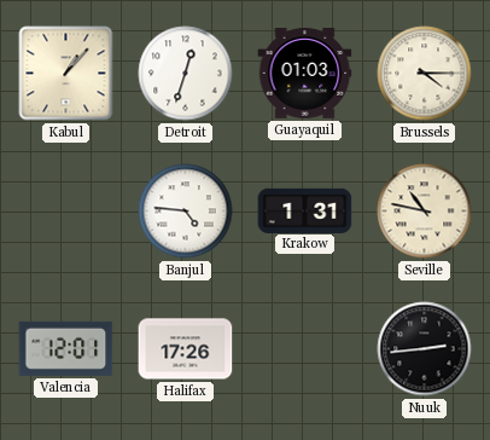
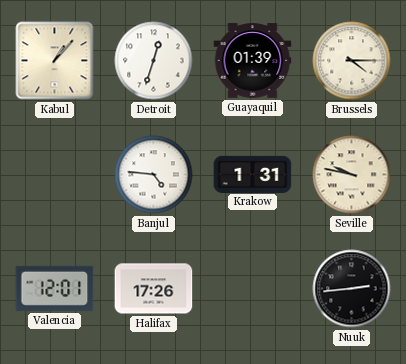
Guayaquil: 01:03 -> 01:39
Seville: 10:47 -> 9:47
